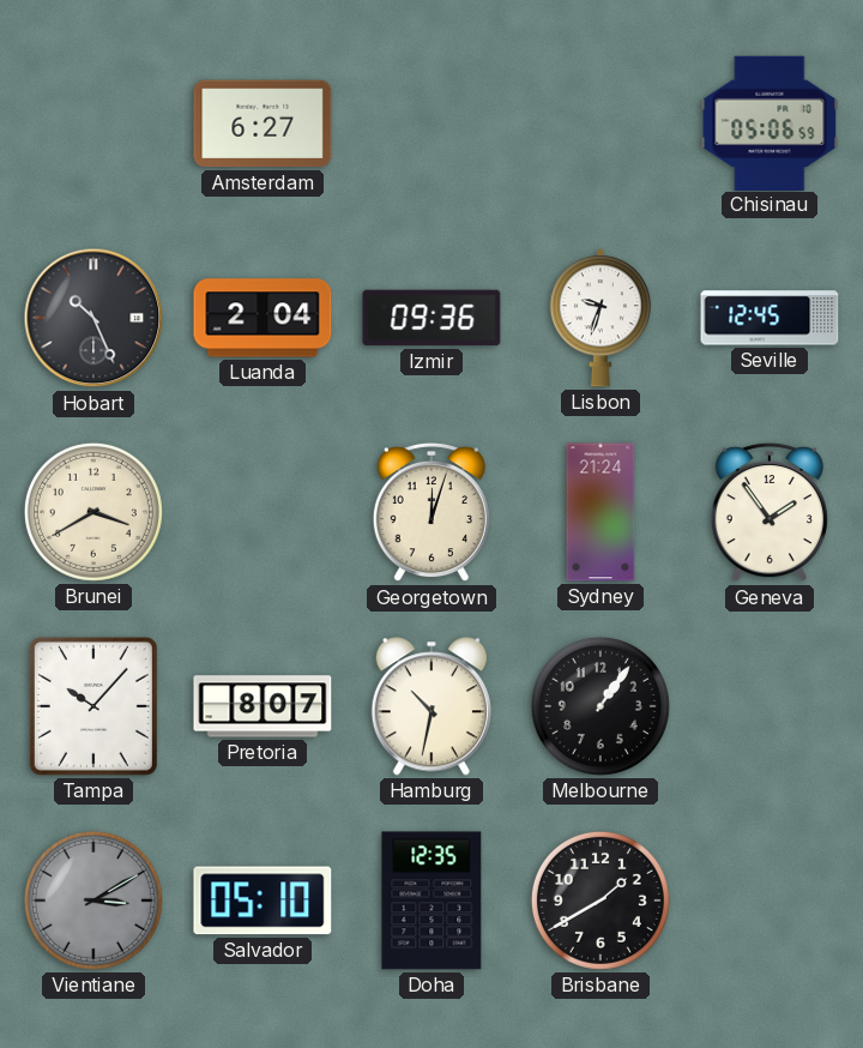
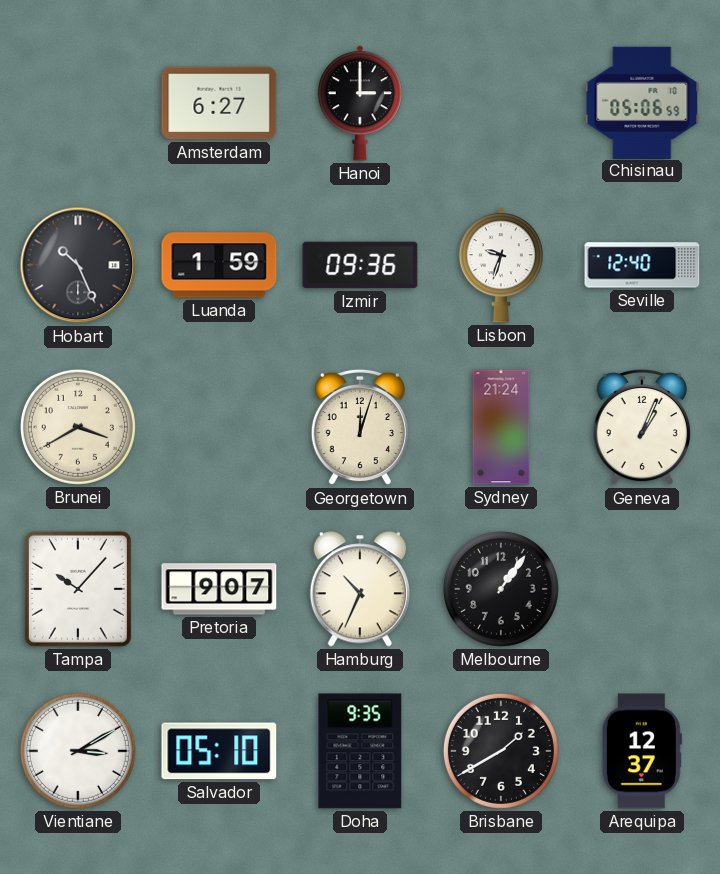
Hanoi: none -> 3:00
Luanda: 2:04 -> 1:59
Seville: 12:45 -> 12:40
Geneva: 1:54 -> 1:04
Pretoria: 8:07 -> 9:07
Hamburg: 10:32 -> 10:34
Vientiane dial: grey -> white
Doha: 12:35 -> 9:35
Arequipa: none -> 12:37
